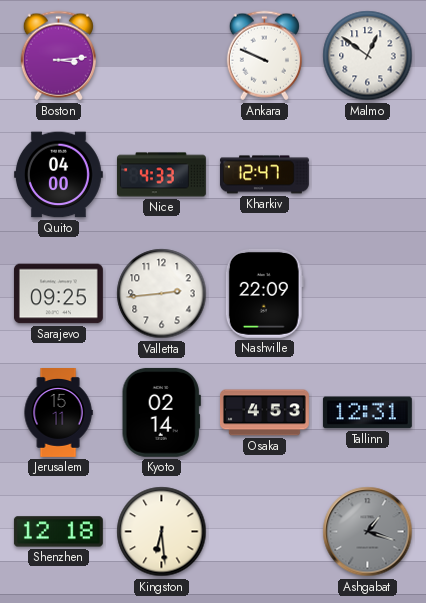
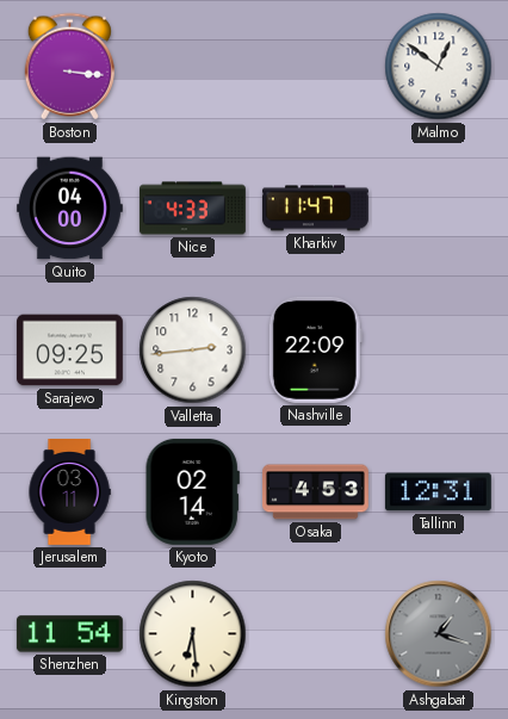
Boston: 3:14 -> 3:16
Ankara: 9:49 -> none
Kharkiv: 12:47 -> 11:47
Jerusalem: 15:11 -> 03:11
Shenzhen: 12:18 -> 11:54
